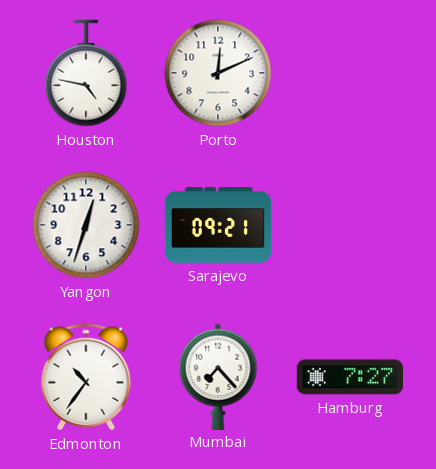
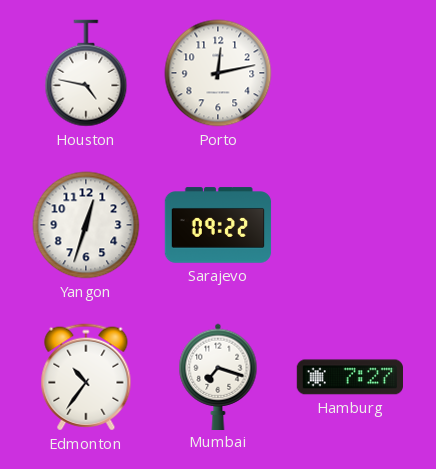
Porto: 12:11 -> 12:13
Sarajevo: 09:21 -> 09:22
Mumbai: 7:23 -> 7:18
